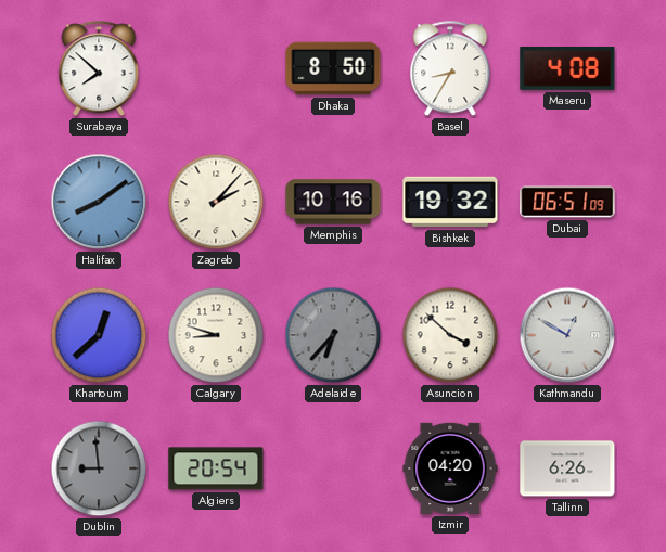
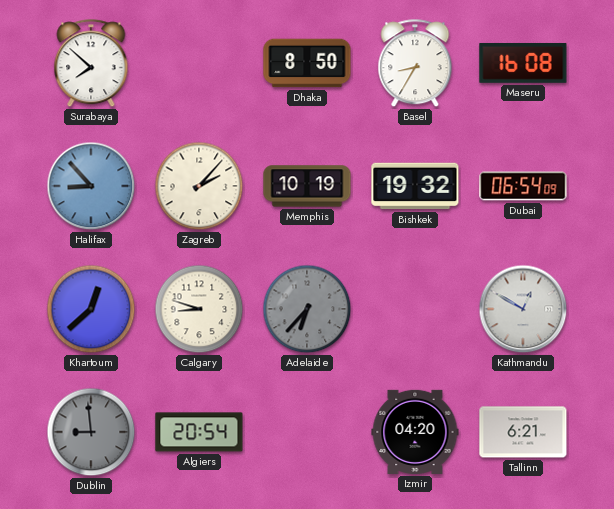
Maseru: 4:08 -> 16:08
Halifax: 8:09 -> 8:53
Memphis: 10:16 -> 10:19
Dubai: 06:51 -> 06:54
Asuncion: 3:52 -> none
Tallinn: 6:26 -> 6:21
